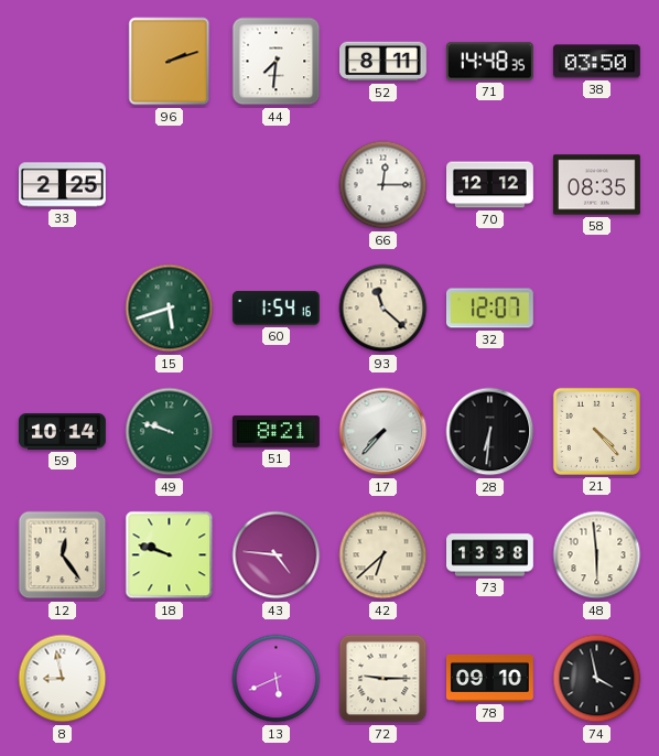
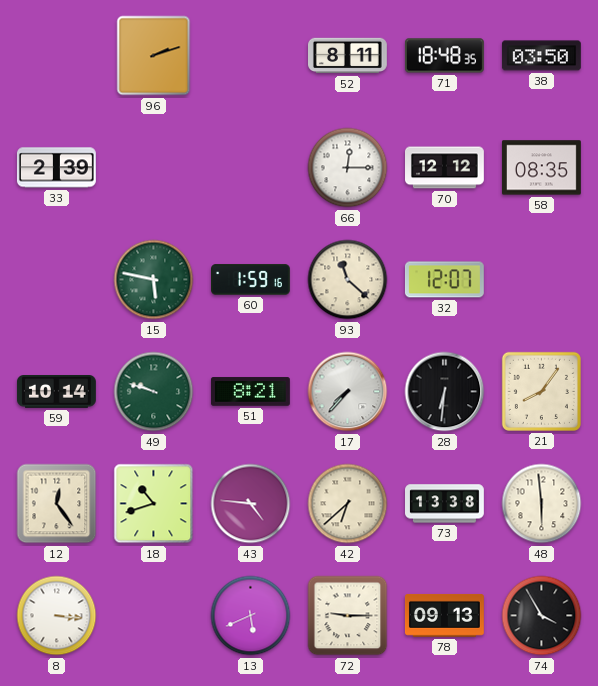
44: 7:31 -> none
71: 14:48 -> 18:48
33: 2:25 -> 2:39
15: 5:42 -> 5:47
60: 1:54 -> 1:59
21: 4:23 -> 8:06
18: 9:48 -> 10:42
8: 8:58 -> 3:16
78: 09:10 -> 09:13
74: 3:58 -> 3:55
